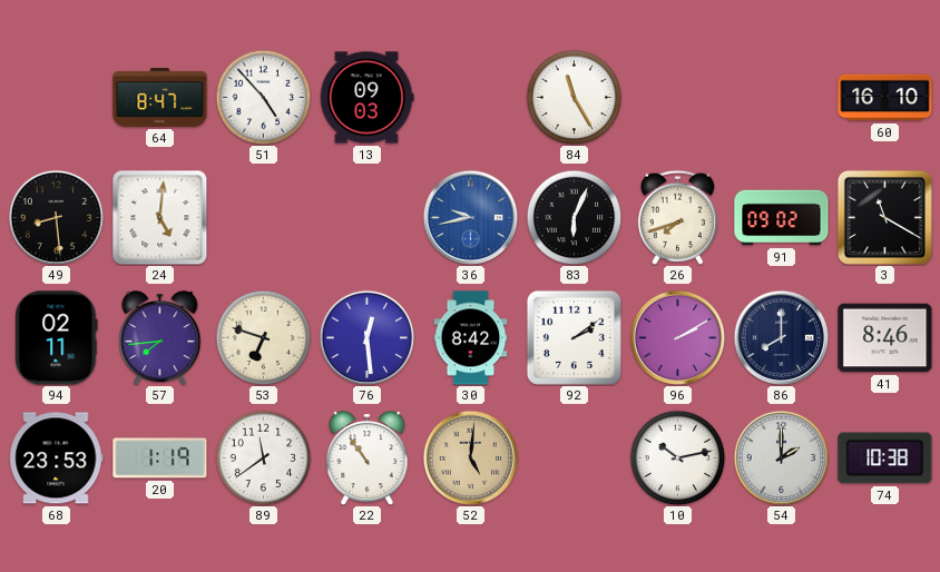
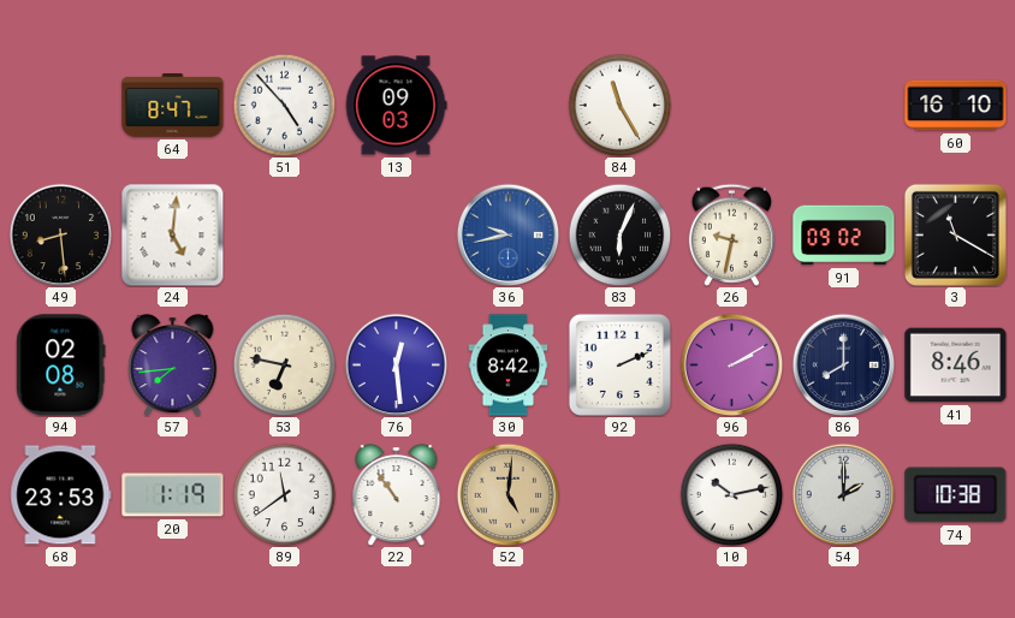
26: 7:42 -> 9:32
94: 02:11 -> 02:08
53: 6:48 -> 6:47
92: 2:09 -> 2:11
